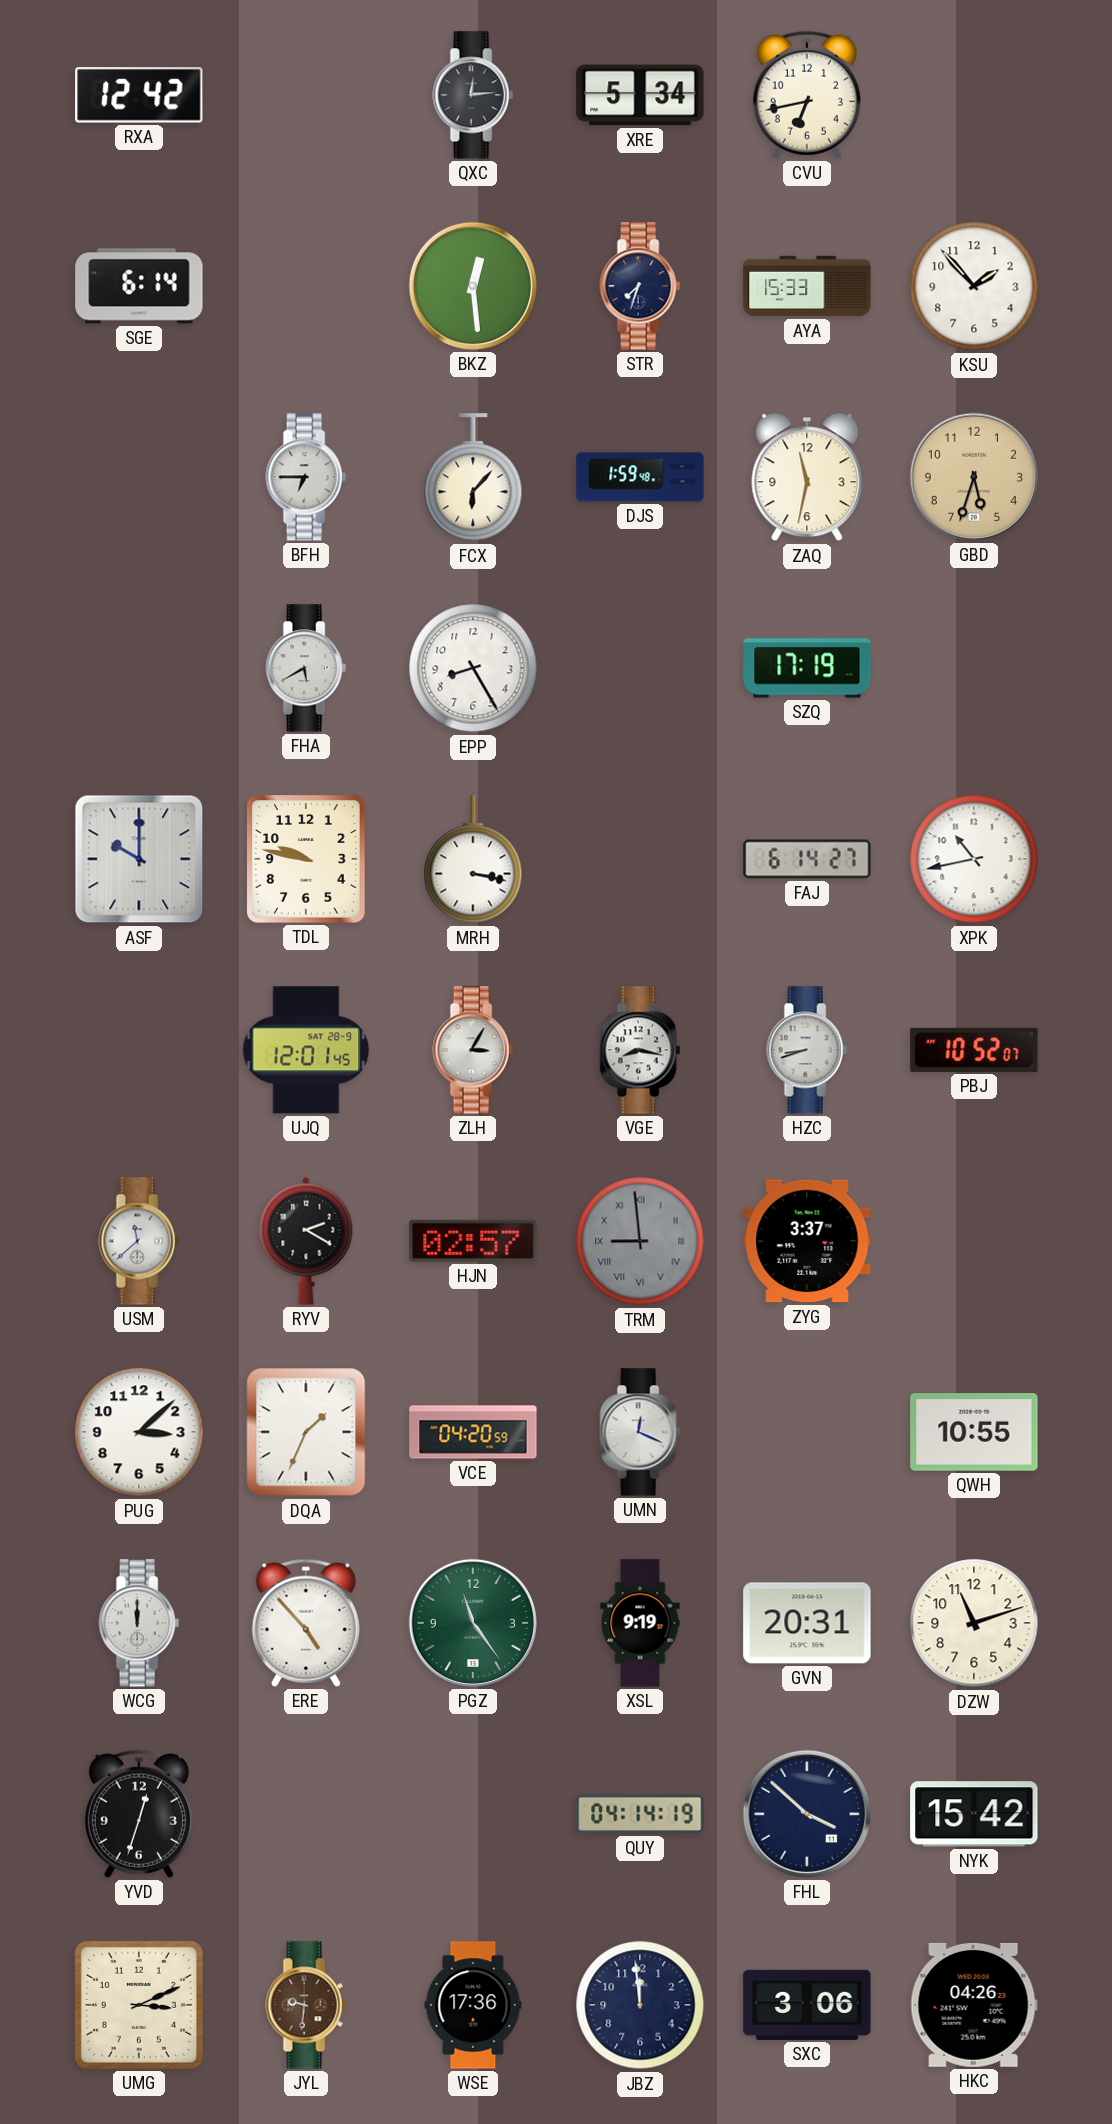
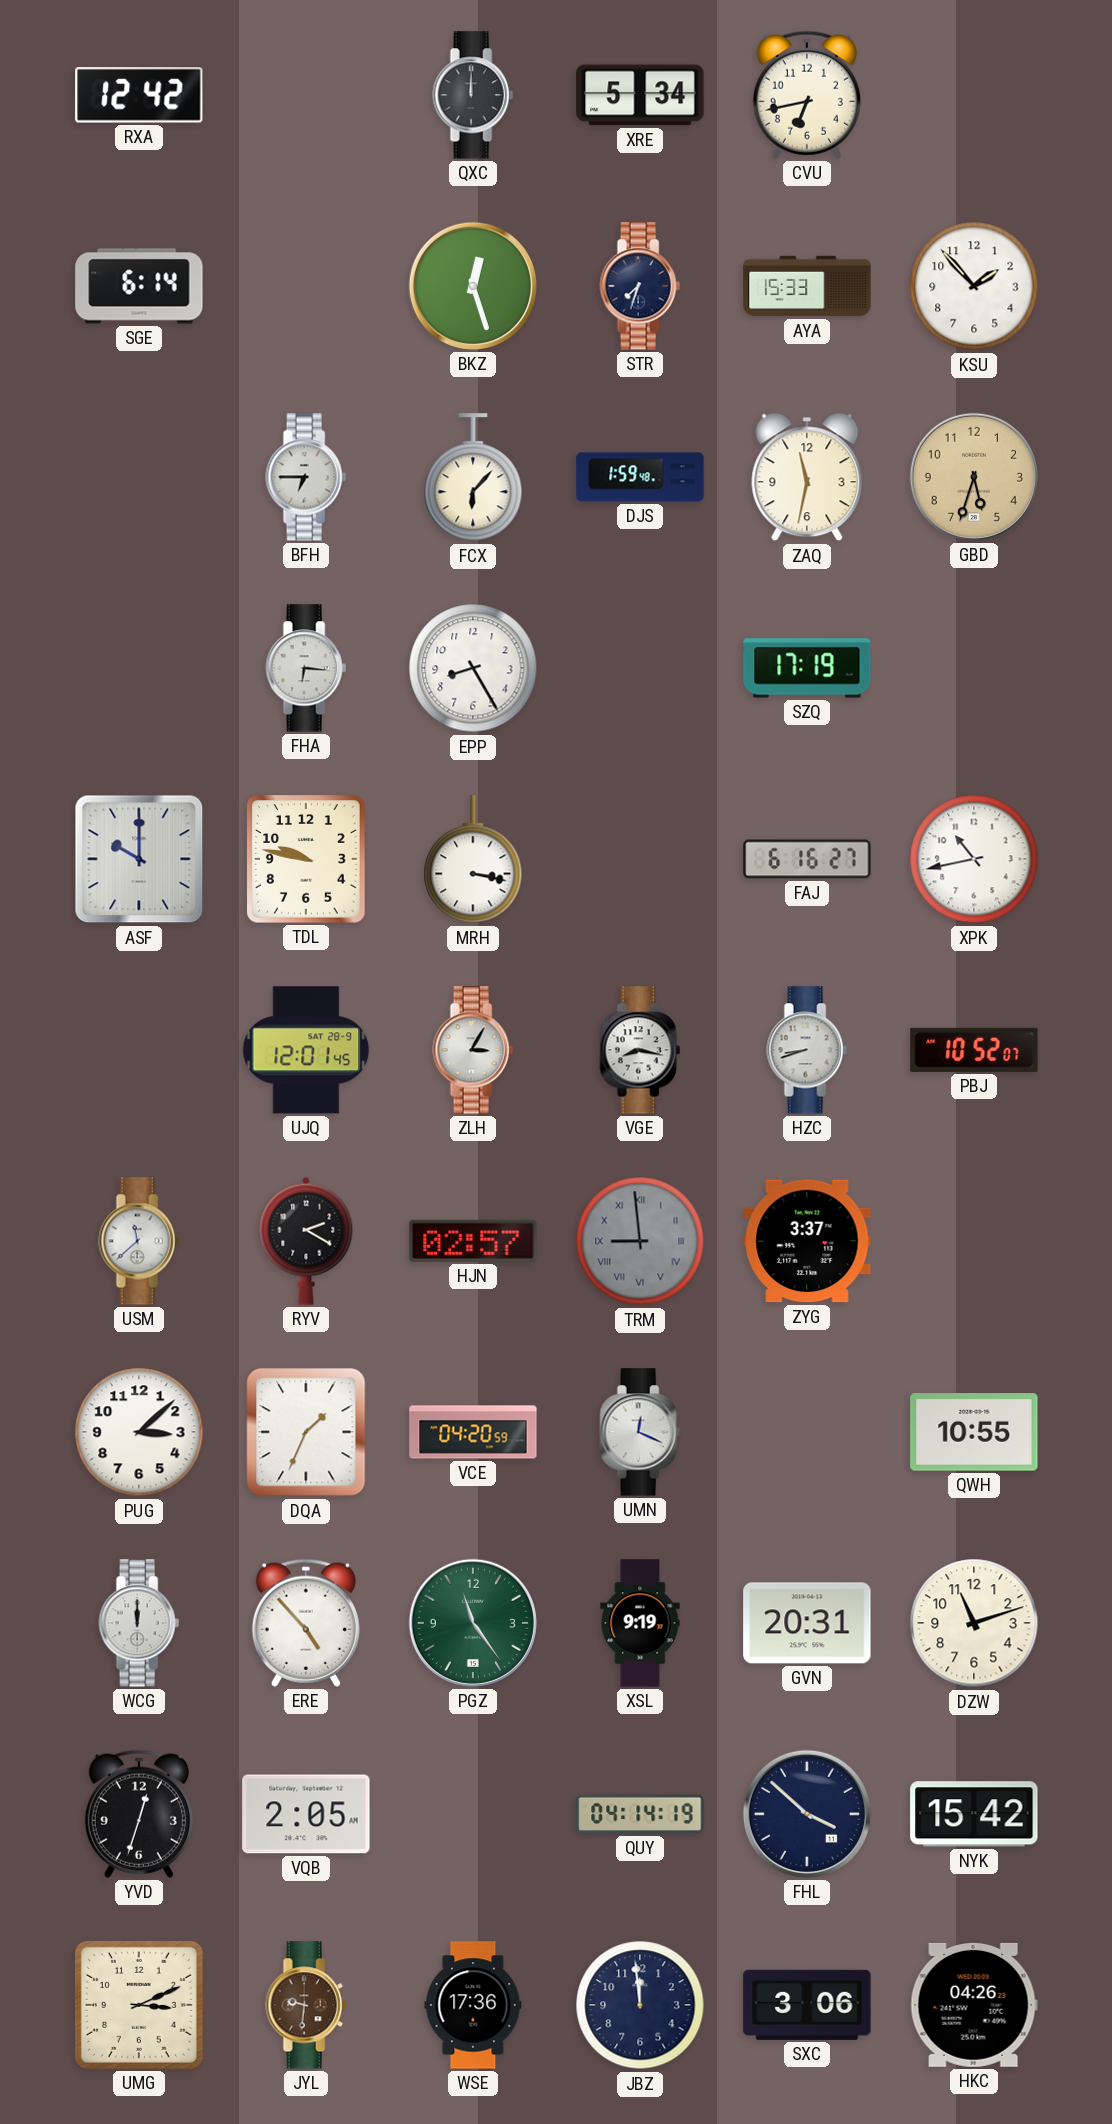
QXC: 12:14 -> 12:00
BKZ: 12:29 -> 12:27
FHA: 5:40 -> 6:16
FAJ: 6:14 -> 6:16
VQB: none -> 2:05
